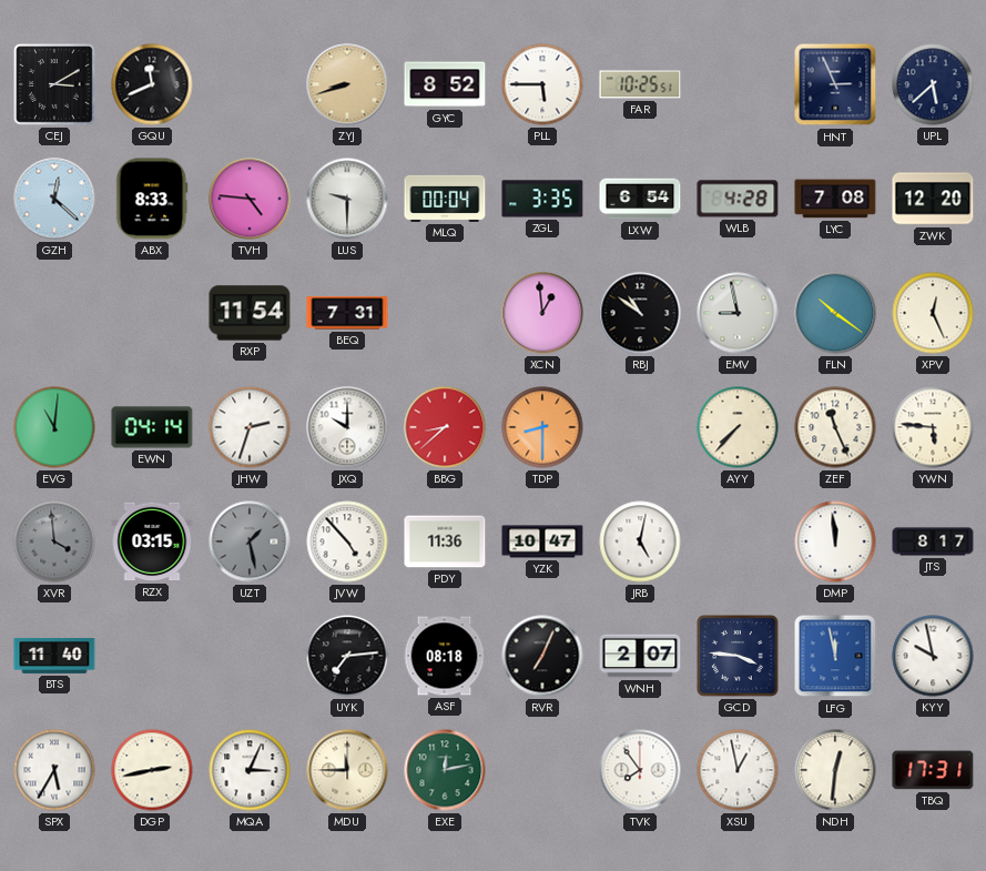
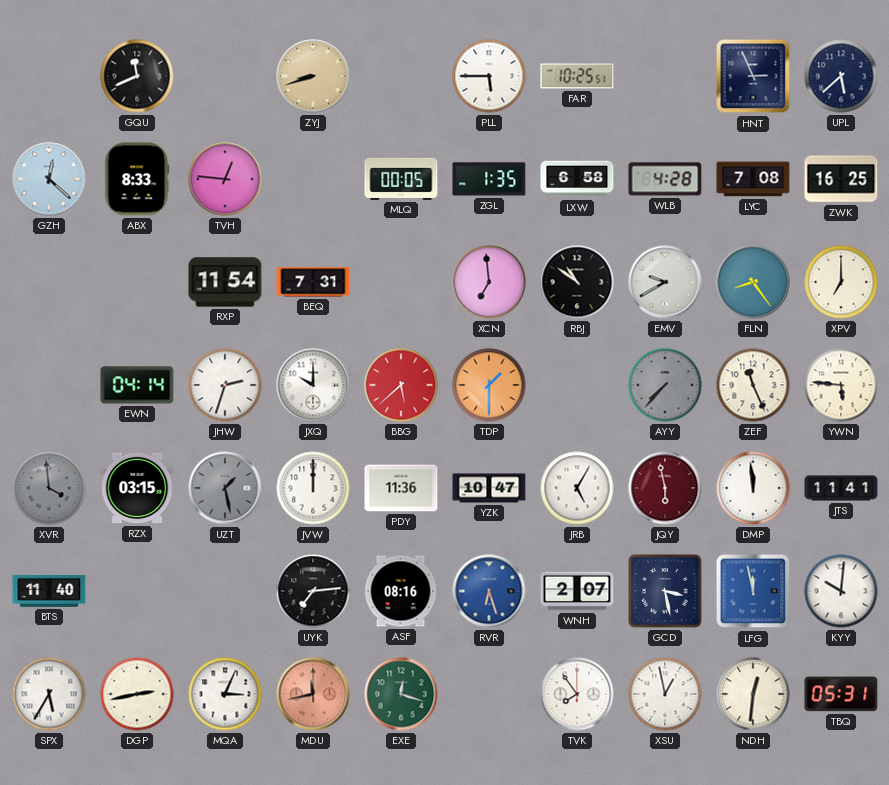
CEJ: 3:10 -> none
GYC: 8:52 -> none
TVH: 4:46 -> 12:46
LUS: 9:30 -> none
MLQ: 00:04 -> 00:05
ZGL: 3:35 -> 1:35
LXW: 6:54 -> 6:58
ZWK: 12:20 -> 16:25
XCN: 12:59 -> 6:59
EMV: 8:58 -> 9:40
FLN: 10:21 -> 8:24
XPV: 12:26 -> 7:00
EVG: 11:01 -> none
BBG: 8:38 -> 5:38
TDP: 8:30 -> 1:30
AYY dial: cream -> grey
JVW: 4:53 -> 12:00
JRB: 5:02 -> 5:05
JQY: none -> 5:58
JTS: 8:17 -> 11:41
ASF: 08:18 -> 08:16
RVR: 7:04 -> 6:27
RVR dial: black -> blue
GCD: 3:46 -> 3:28
KYY: 9:58 -> 10:01
MDU: 11:45 -> 11:43
MDU dial: cream -> salmon
EXE: 12:13 -> 12:18
TBQ: 17:31 -> 05:31
